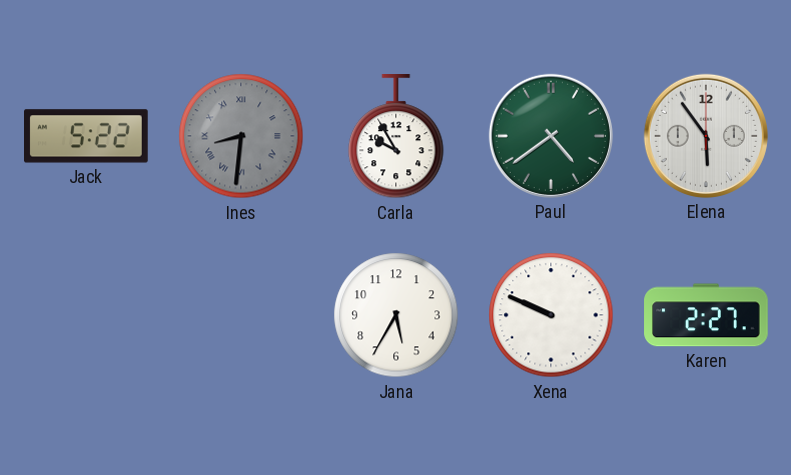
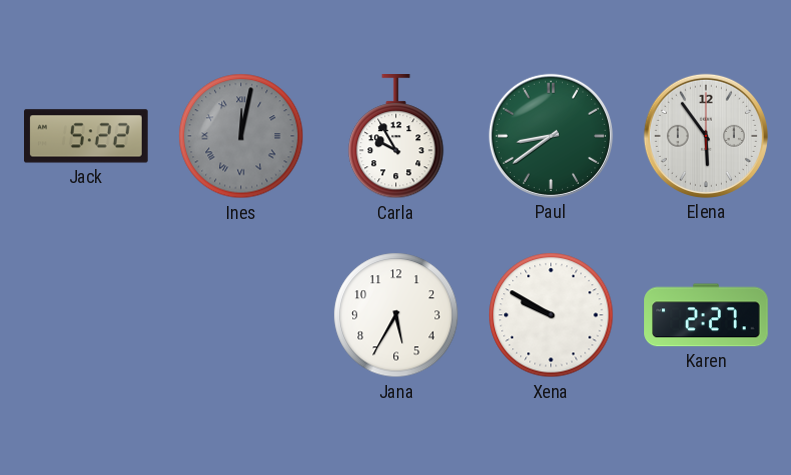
Ines: 8:31 -> 12:02
Paul: 4:39 -> 8:39
Xena: 9:49 -> 9:50
